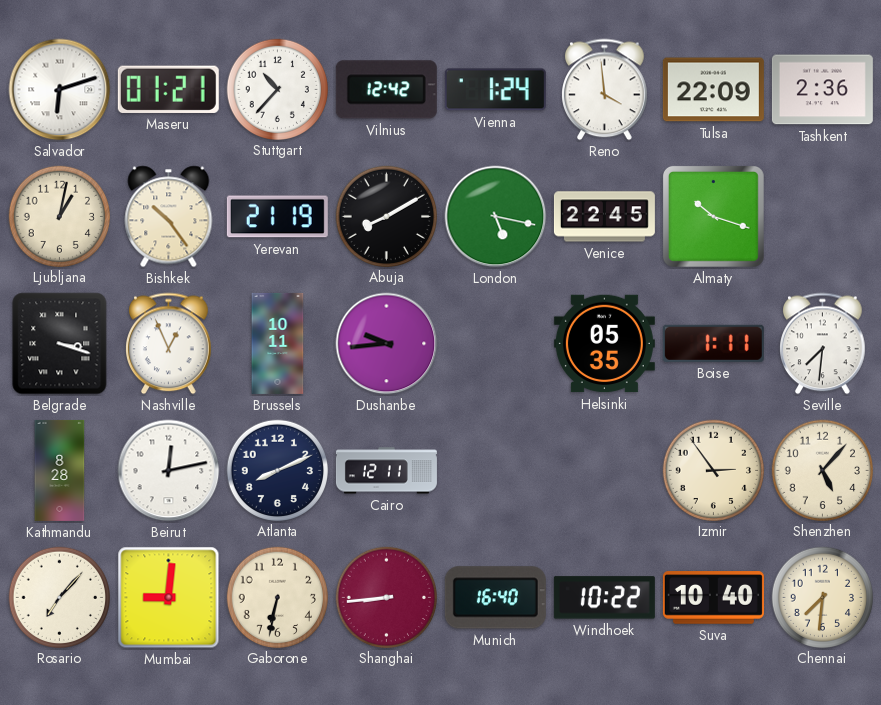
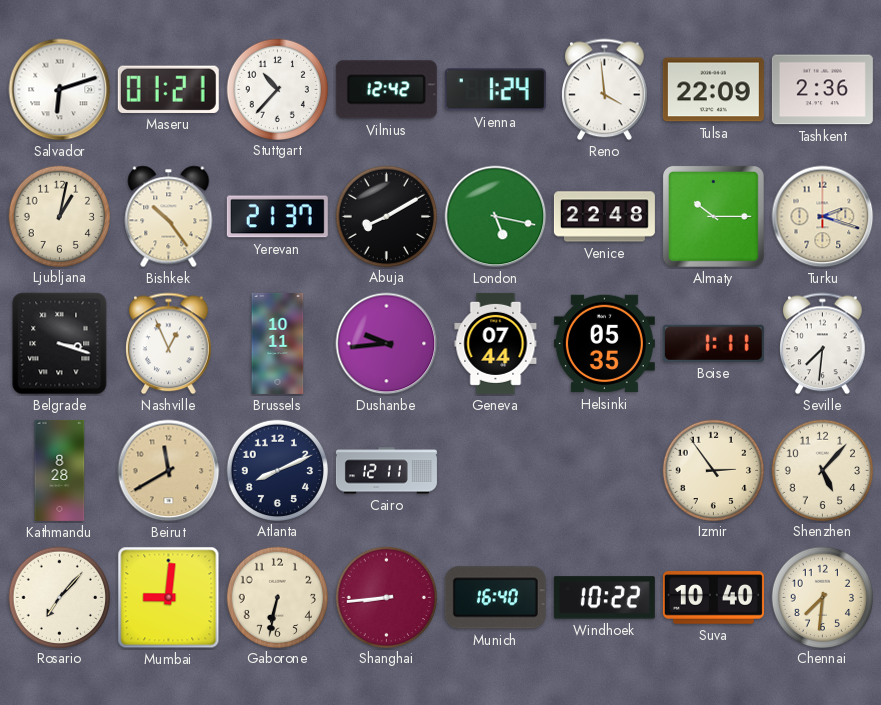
Yerevan: 21:19 -> 21:37
Venice: 22:45 -> 22:48
Almaty: 10:18 -> 10:15
Turku: none -> 2:18
Geneva: none -> 07:44
Beirut: 12:13 -> 11:40
Beirut dial: white -> champagne
